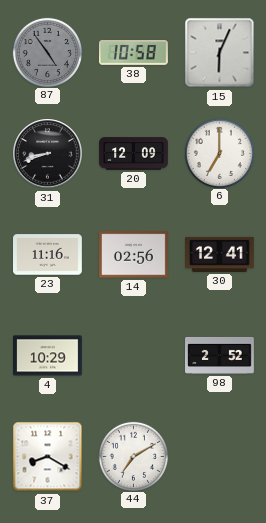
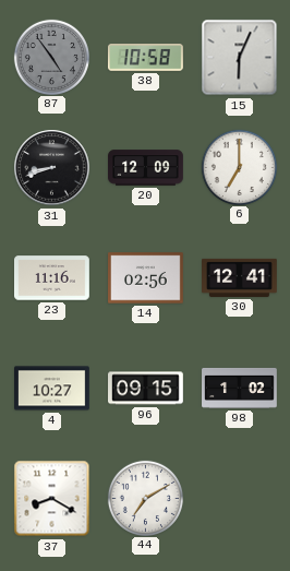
4: 10:29 -> 10:27
96: none -> 09:15
98: 2:52 -> 1:02
